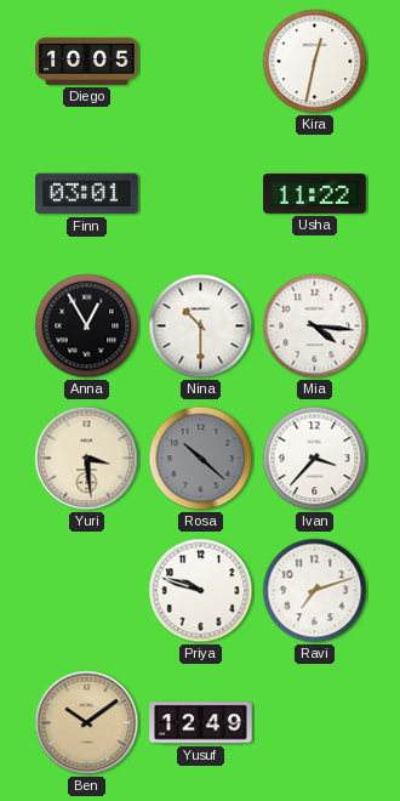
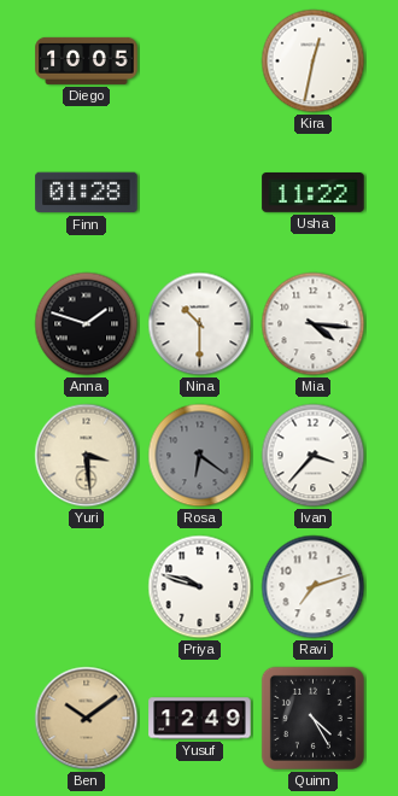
Finn: 03:01 -> 01:28
Anna: 12:55 -> 1:48
Rosa: 10:22 -> 6:21
Quinn: none -> 4:25
